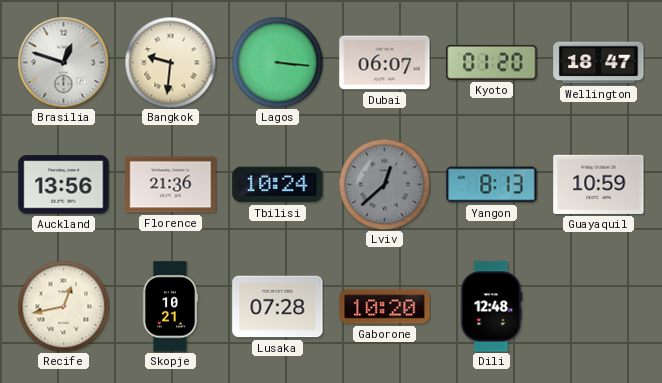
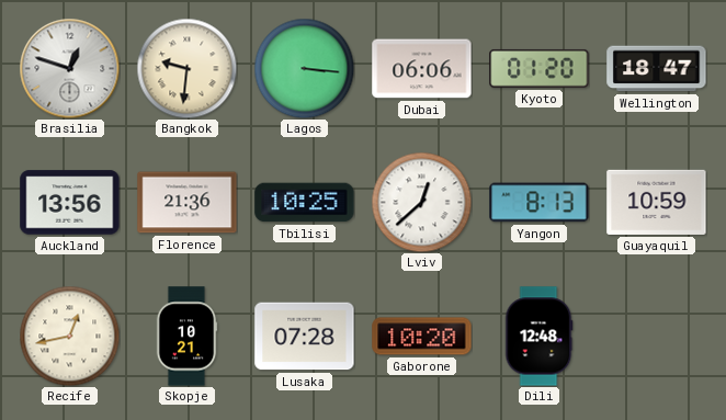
Dubai: 06:07 -> 06:06
Tbilisi: 10:24 -> 10:25
Lviv dial: grey -> white
